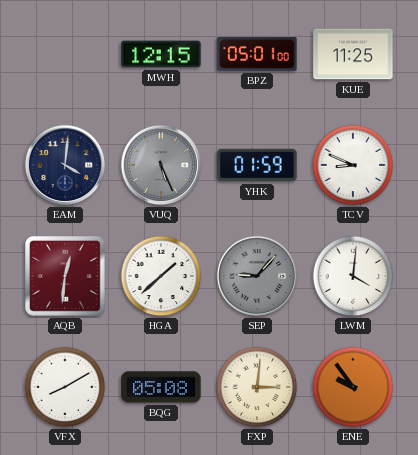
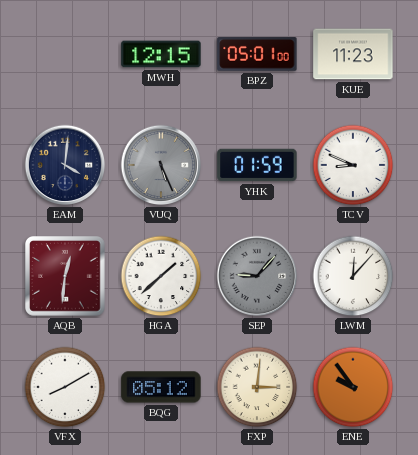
KUE: 11:25 -> 11:23
LWM: 4:01 -> 12:07
BQG: 05:08 -> 05:12
